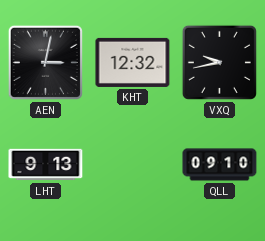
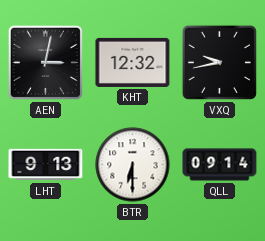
BTR: none -> 6:30
QLL: 09:10 -> 09:14
